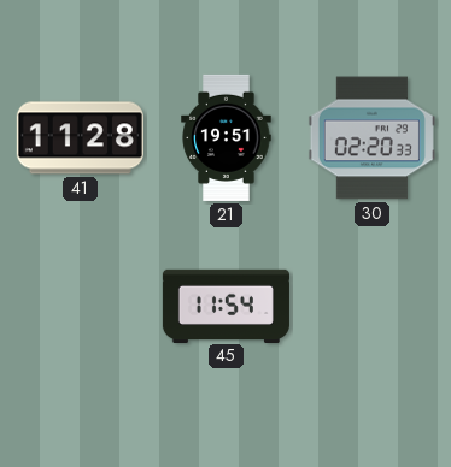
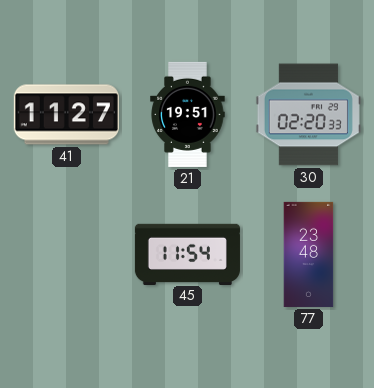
41: 11:28 -> 11:27
77: none -> 23:48
